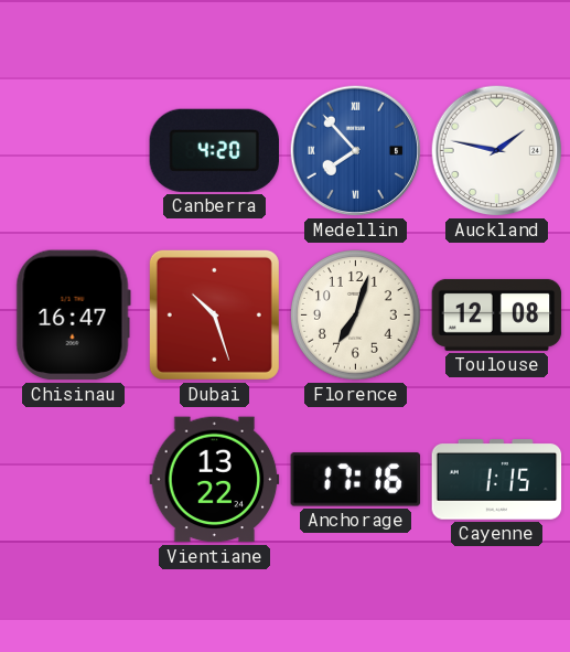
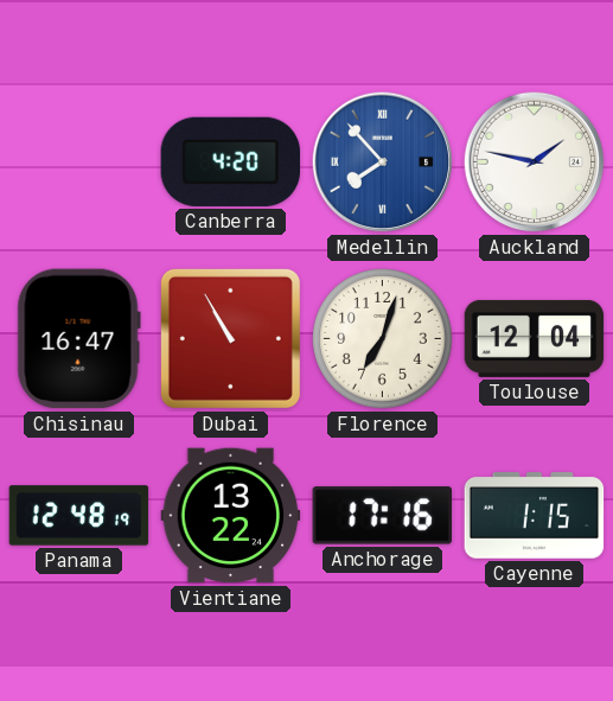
Dubai: 10:27 -> 10:55
Toulouse: 12:08 -> 12:04
Panama: none -> 12:48
